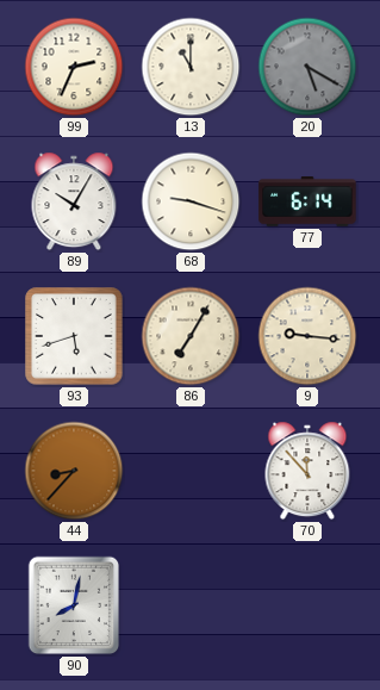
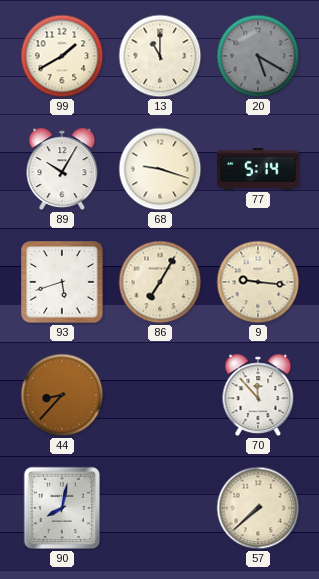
99: 2:34 -> 1:40
77: 6:14 -> 5:14
57: none -> 7:38
